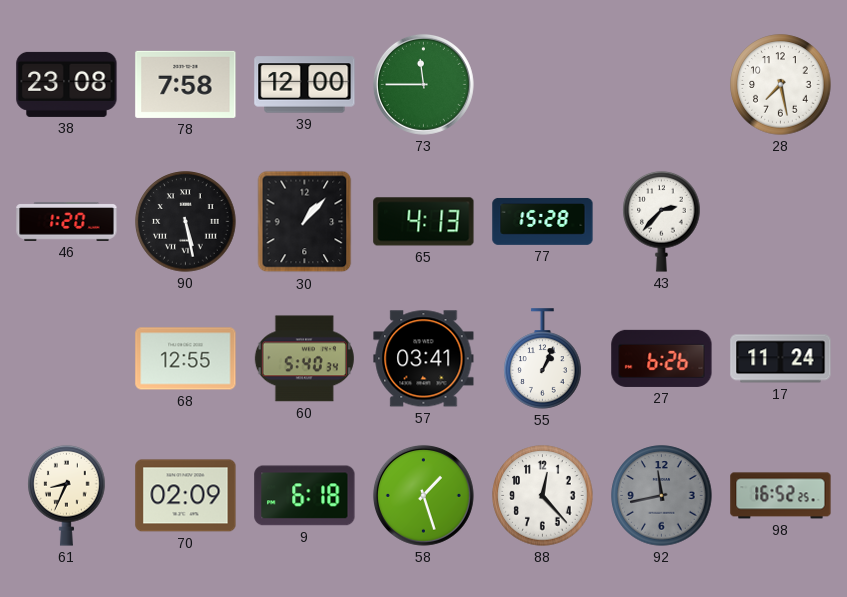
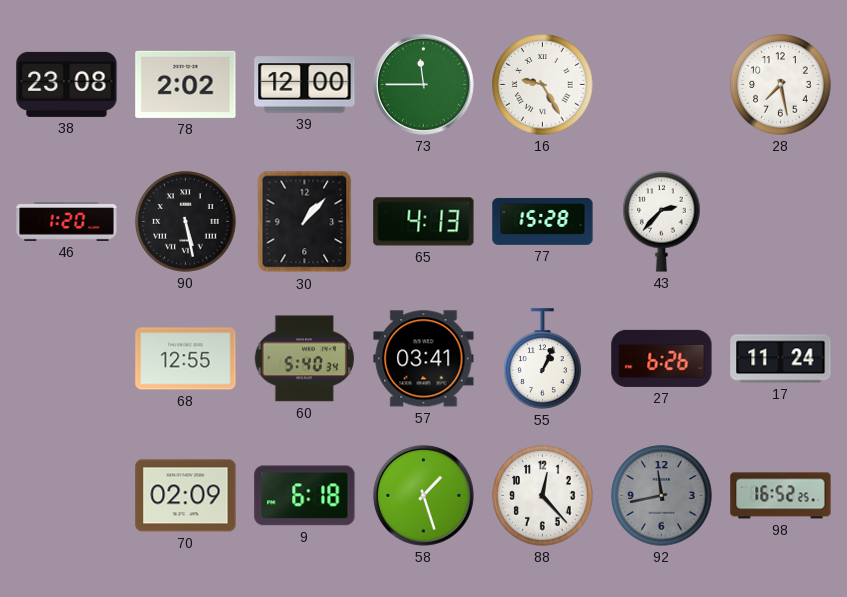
78: 7:58 -> 2:02
16: none -> 9:25
61: 8:34 -> none
